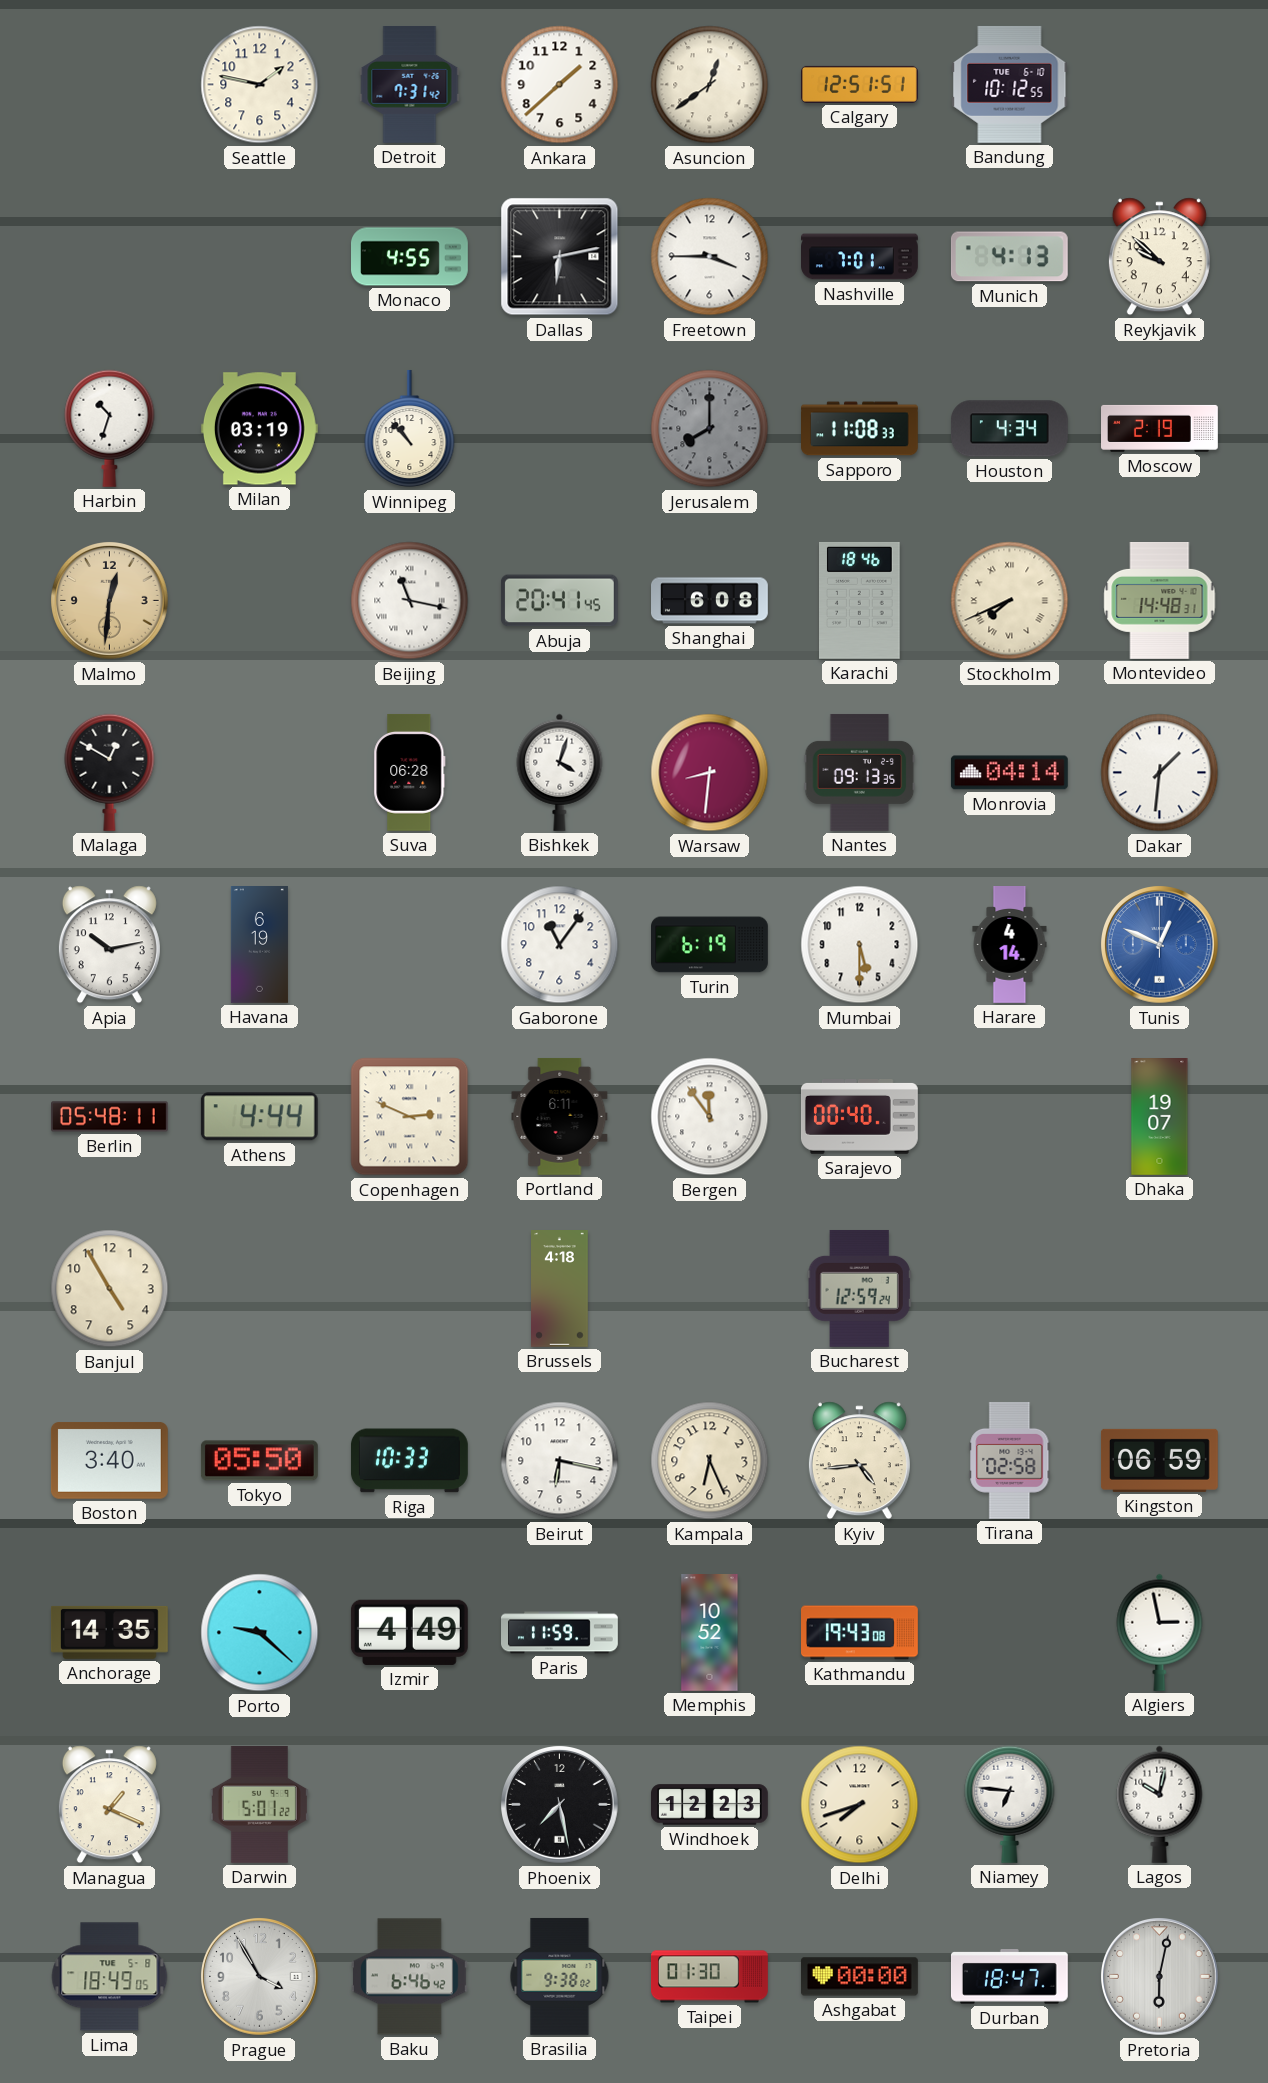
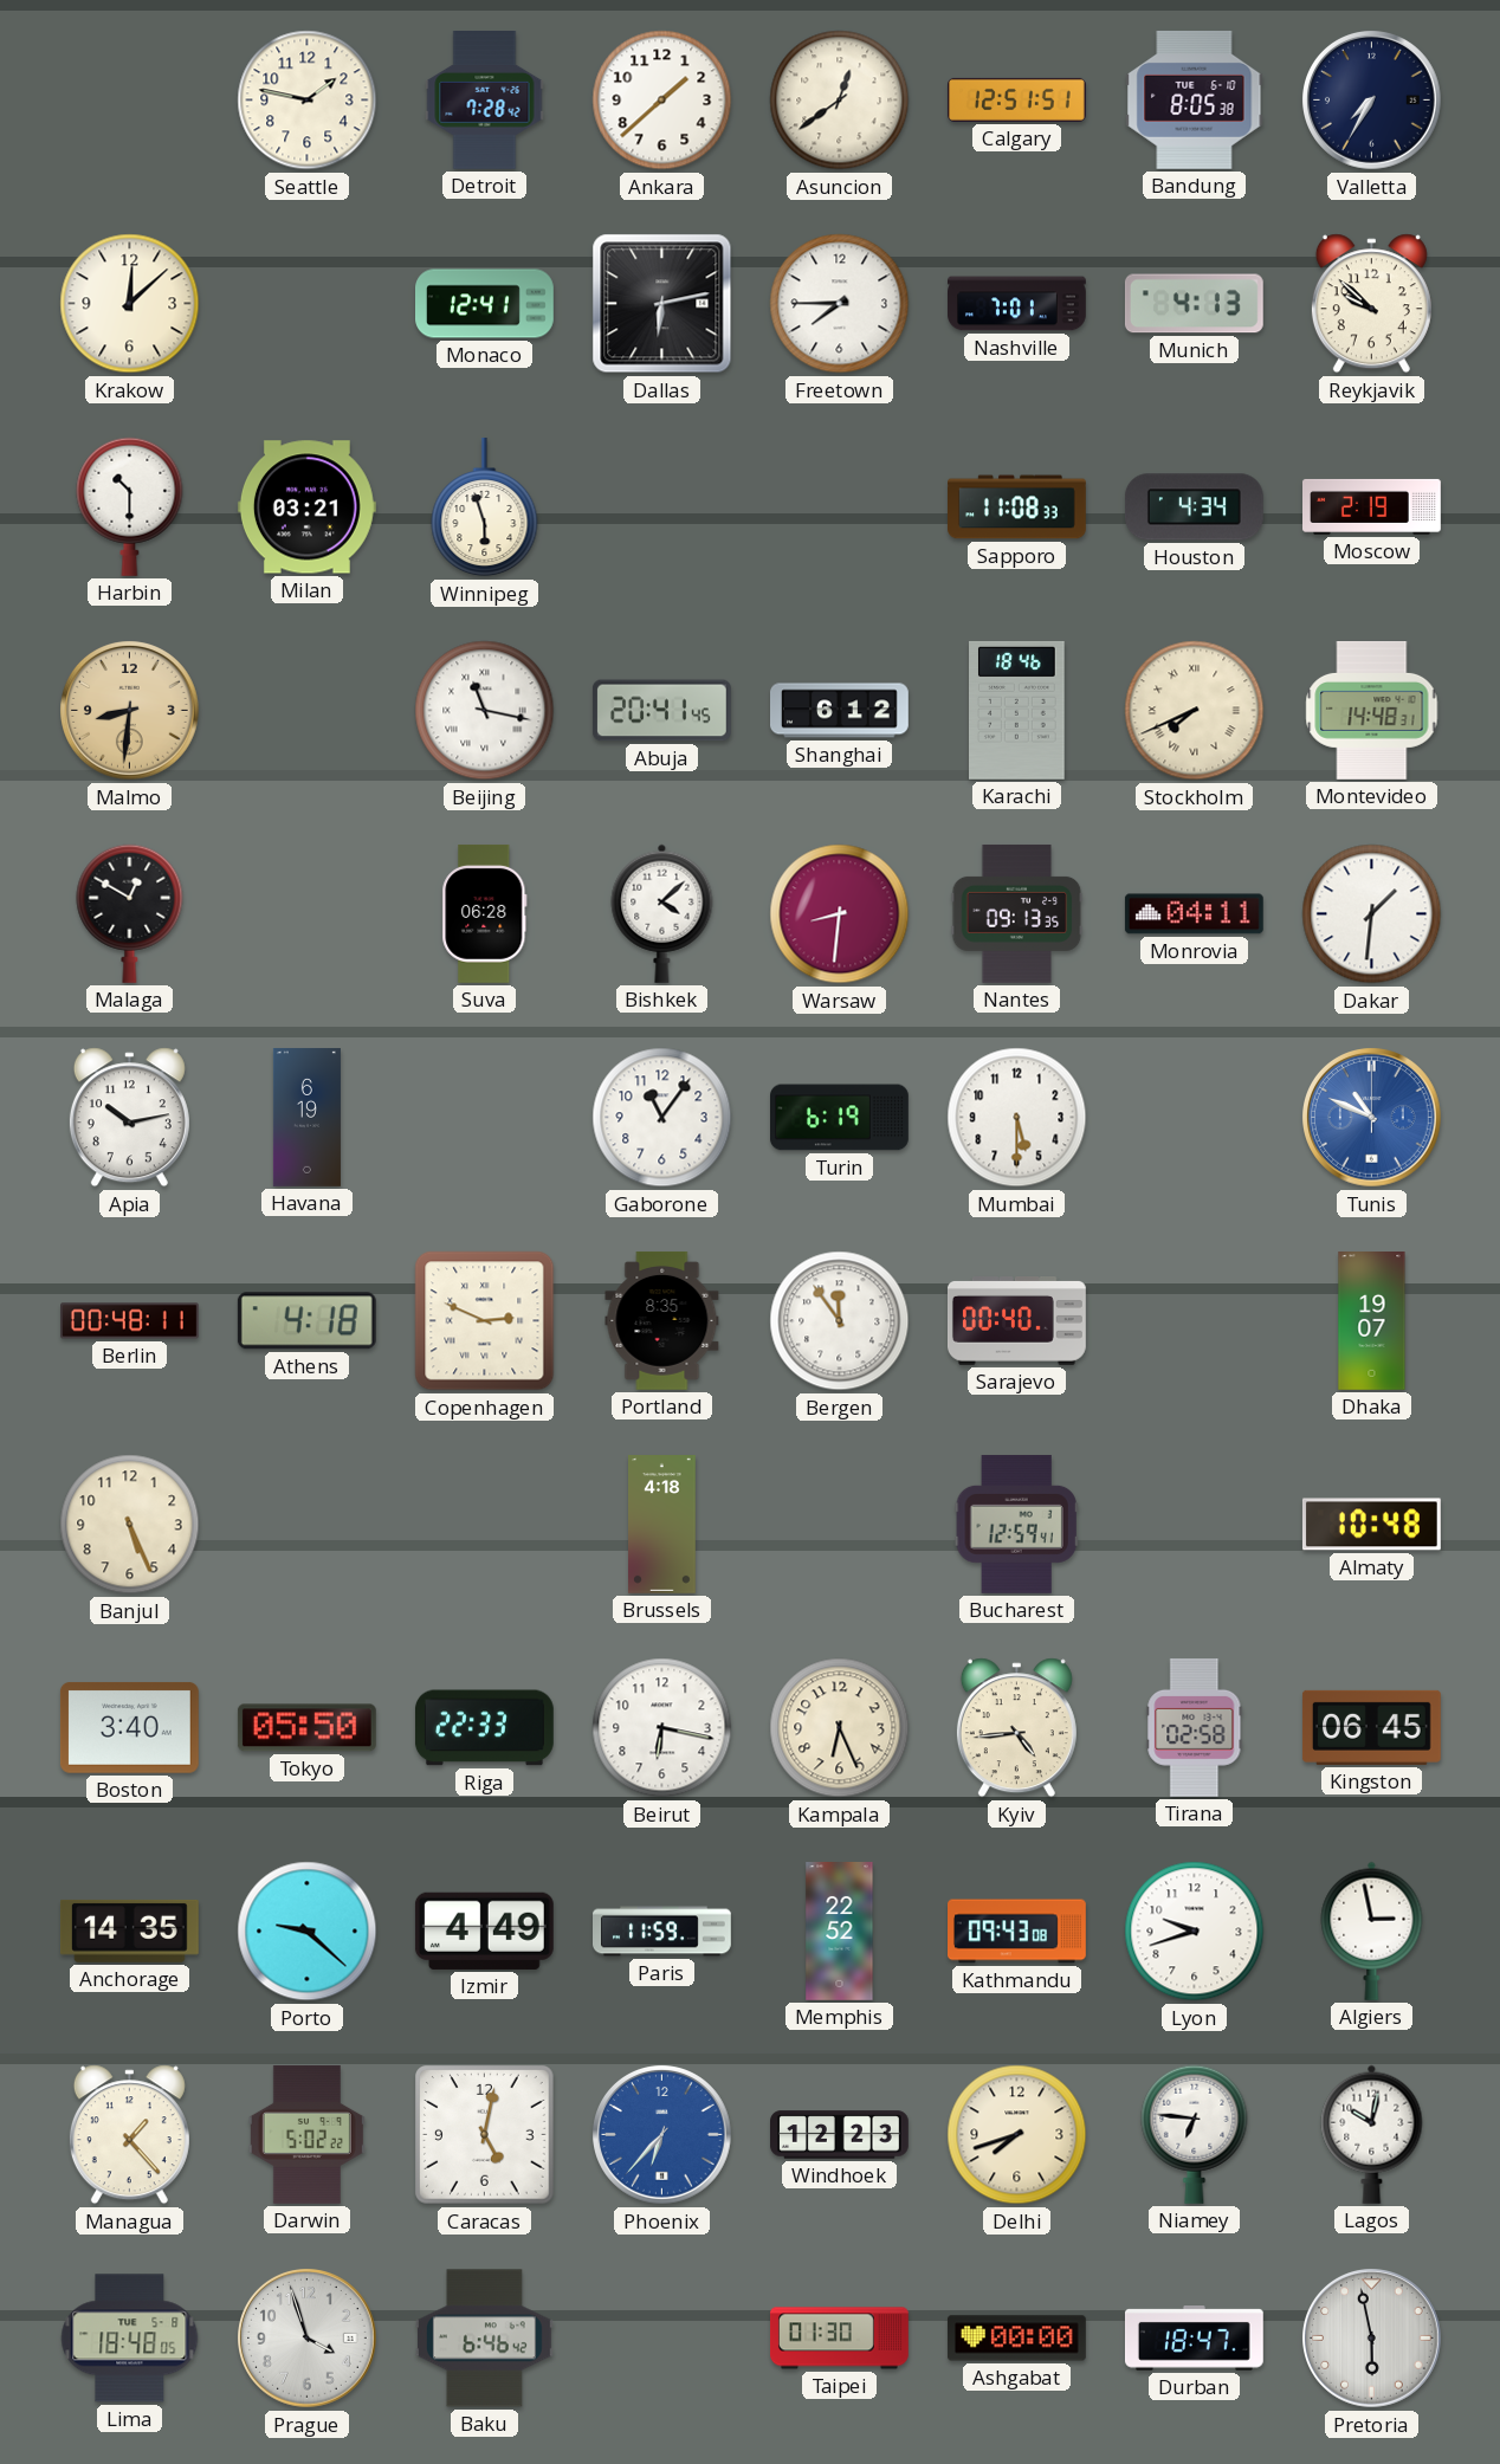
Detroit: 7:31 -> 7:28
Bandung: 10:12 -> 8:05
Valletta: none -> 7:35
Krakow: none -> 12:08
Monaco: 4:55 -> 12:41
Freetown: 3:45 -> 7:45
Harbin: 10:33 -> 10:30
Milan: 03:19 -> 03:21
Winnipeg: 10:53 -> 5:57
Jerusalem: 8:00 -> none
Malmo: 12:31 -> 8:31
Shanghai: 6:08 -> 6:12
Bishkek: 4:03 -> 4:08
Monrovia: 04:14 -> 04:11
Harare: 4:14 -> none
Tunis: 12:49 -> 10:49
Berlin: 05:48 -> 00:48
Athens: 4:44 -> 4:18
Portland: 6:11 -> 8:35
Banjul: 4:55 -> 5:26
Bucharest: 12:59:24 -> 12:59:41
Almaty: none -> 10:48
Riga: 10:33 -> 22:33
Kingston: 06:59 -> 06:45
Memphis: 10:52 -> 22:52
Kathmandu: 19:43 -> 09:43
Lyon: none -> 9:42
Managua: 1:19 -> 1:23
Darwin: 5:01 -> 5:02
Caracas: none -> 5:02
Phoenix: 7:28 -> 6:37
Phoenix dial: black -> blue
Lima: 18:49 -> 18:48
Prague: 3:55 -> 3:57
Brasilia: 9:38 -> none
Pretoria: 6:02 -> 5:58
